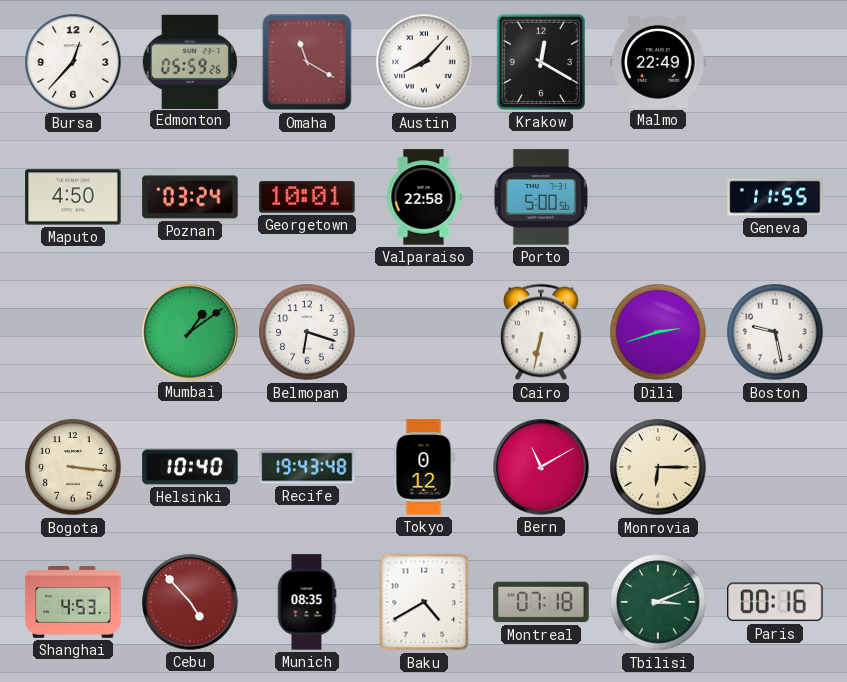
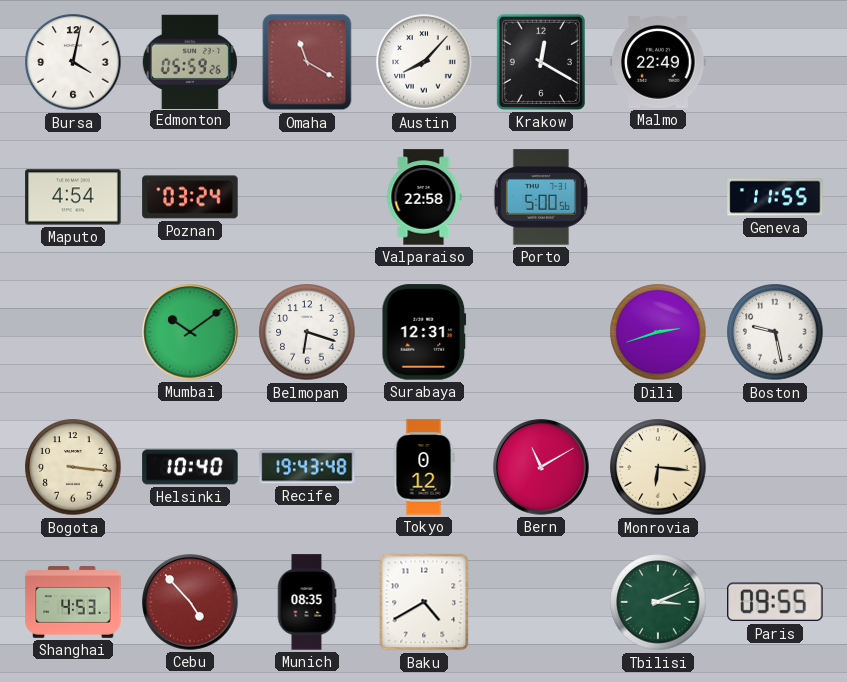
Bursa: 12:37 -> 4:02
Maputo: 4:50 -> 4:54
Georgetown: 10:01 -> none
Mumbai: 1:09 -> 10:09
Surabaya: none -> 12:31
Cairo: 6:32 -> none
Monrovia: 6:15 -> 6:16
Montreal: 07:18 -> none
Paris: 00:16 -> 09:55
